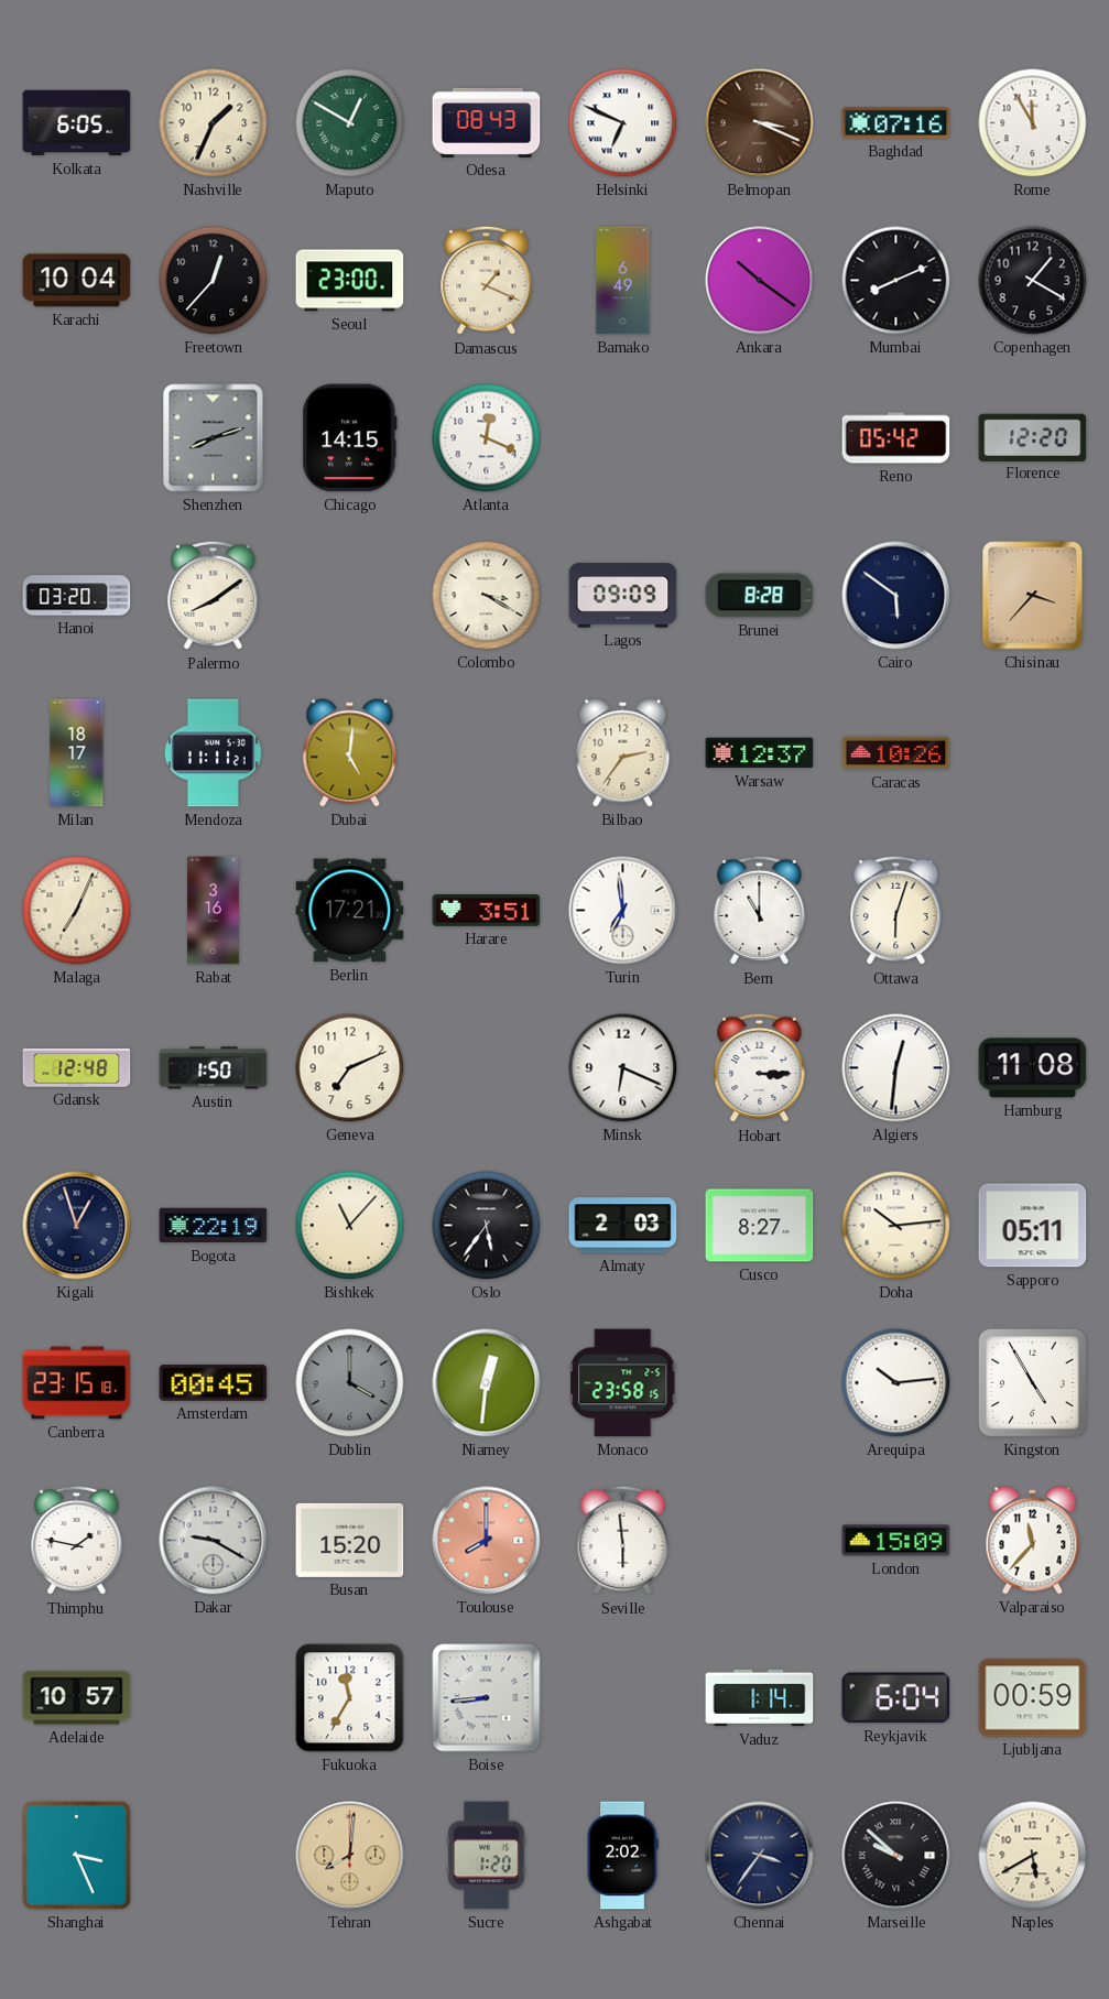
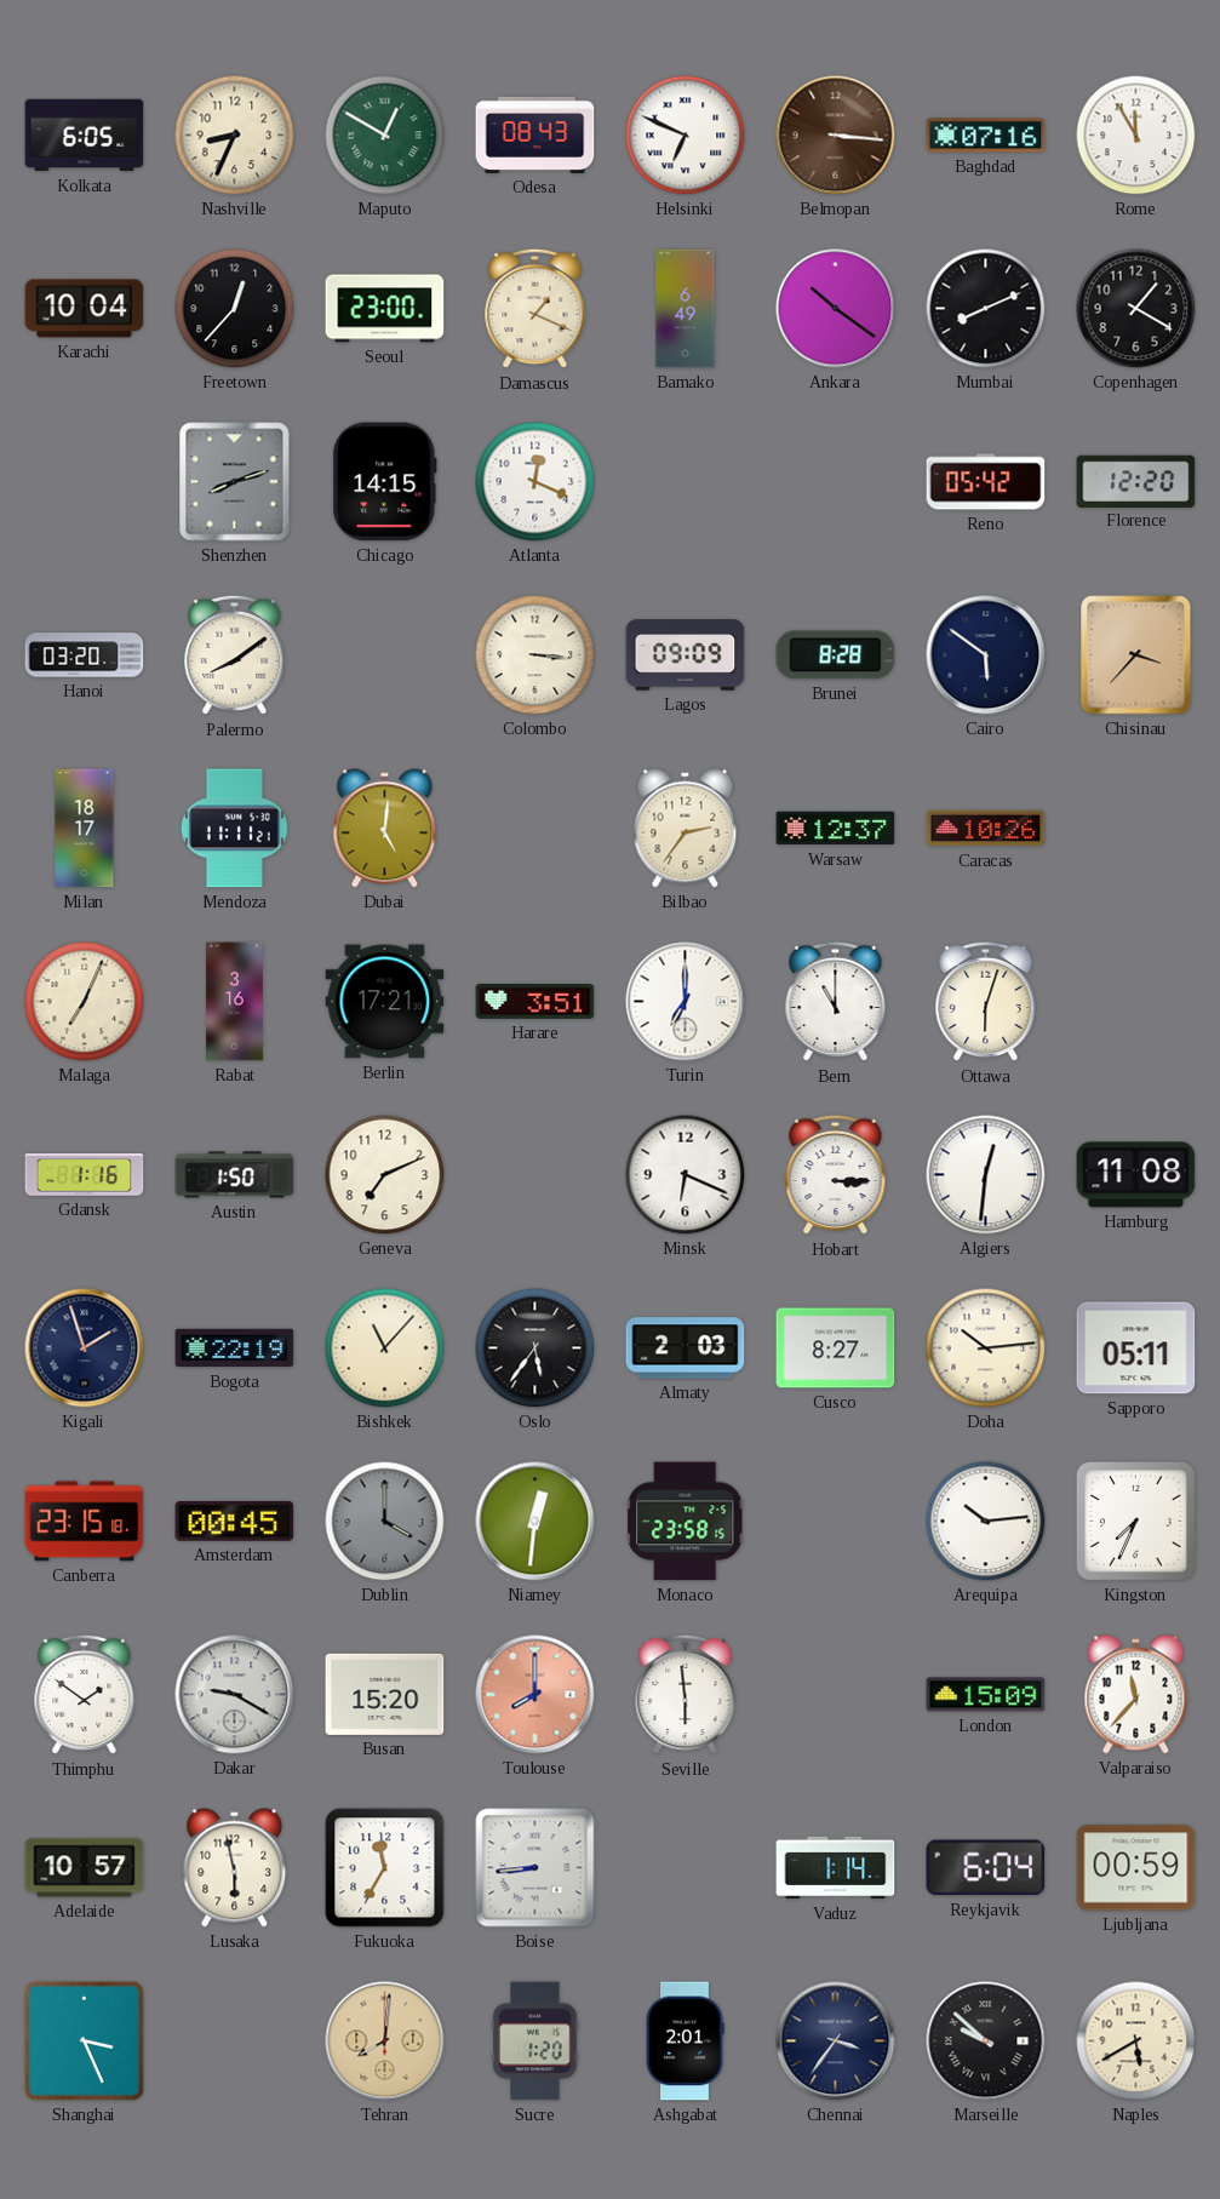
Nashville: 1:34 -> 8:34
Belmopan: 3:19 -> 3:16
Colombo: 3:20 -> 3:16
Turin: 6:59 -> 7:00
Gdansk: 12:48 -> 1:16
Kigali: 12:57 -> 1:57
Kingston: 4:55 -> 7:34
Thimphu: 1:47 -> 1:51
Lusaka: none -> 5:58
Ashgabat: 2:02 -> 2:01
